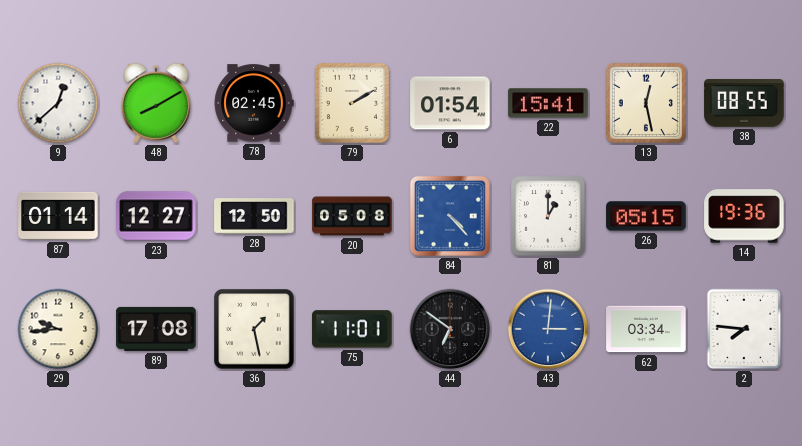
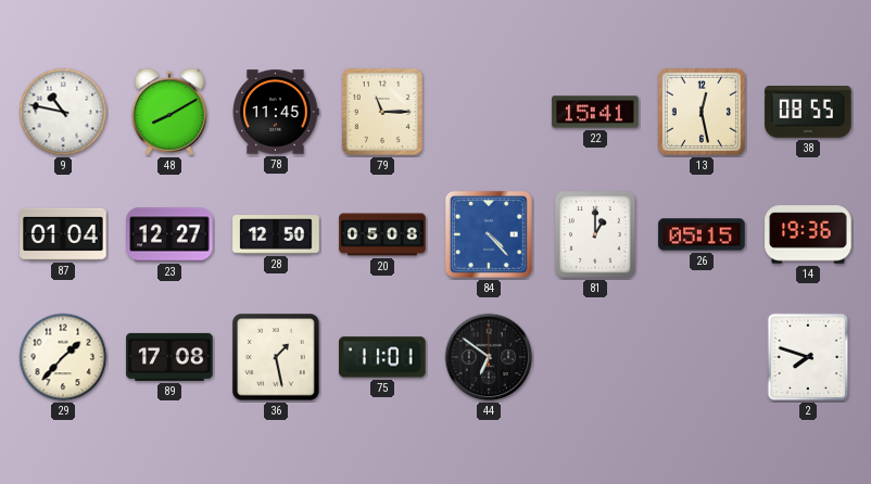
9: 12:38 -> 10:47
78: 02:45 -> 11:45
79: 2:10 -> 11:15
6: 01:54 -> none
87: 01:14 -> 01:04
29: 9:44 -> 1:37
43: 3:01 -> none
62: 03:34 -> none
2: 7:46 -> 7:48
